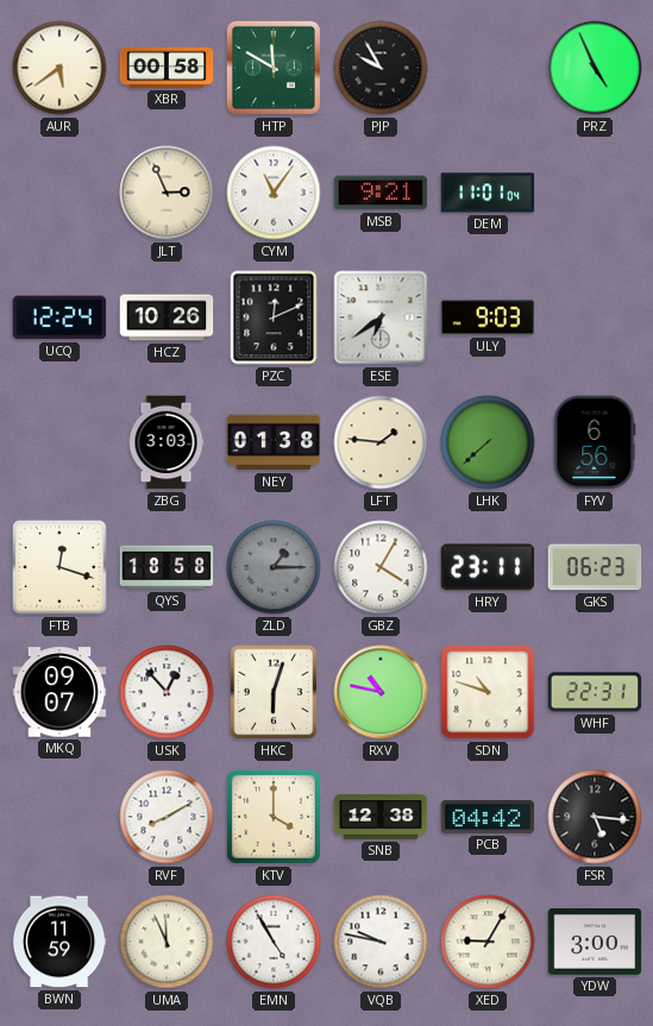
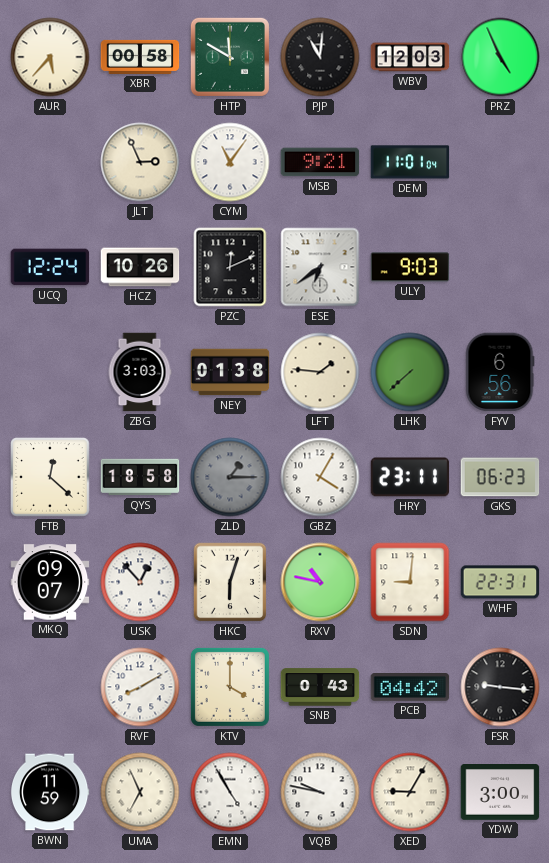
AUR: 5:39 -> 5:37
PJP: 9:55 -> 11:01
WBV: none -> 12:03
FTB: 12:18 -> 12:22
SDN: 10:48 -> 9:01
SNB: 12:38 -> 0:43
FSR: 5:16 -> 9:16
UMA: 11:56 -> 6:56
